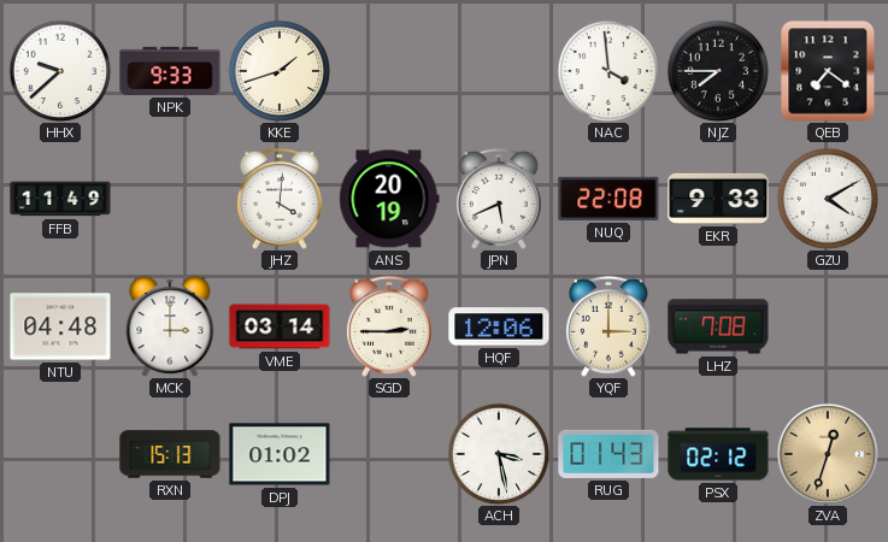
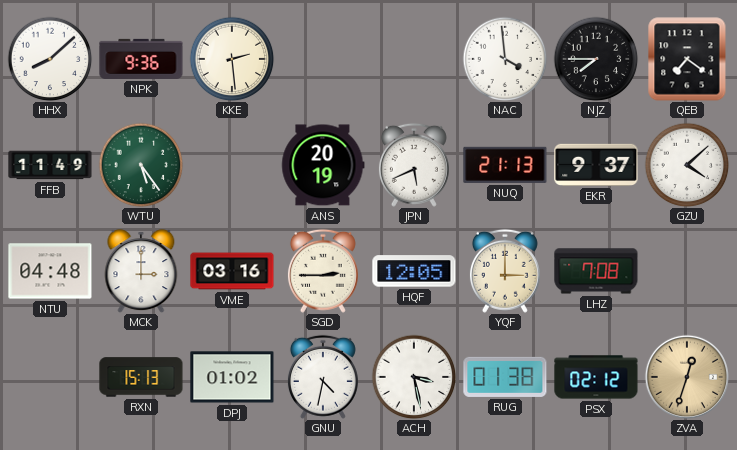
HHX: 9:38 -> 8:08
NPK: 9:33 -> 9:36
KKE: 1:42 -> 2:29
WTU: none -> 5:24
JHZ: 4:01 -> none
NUQ: 22:08 -> 21:13
EKR: 9:33 -> 9:37
GZU: 4:10 -> 4:08
VME: 03:14 -> 03:16
HQF: 12:06 -> 12:05
GNU: none -> 4:32
RUG: 01:43 -> 01:38
